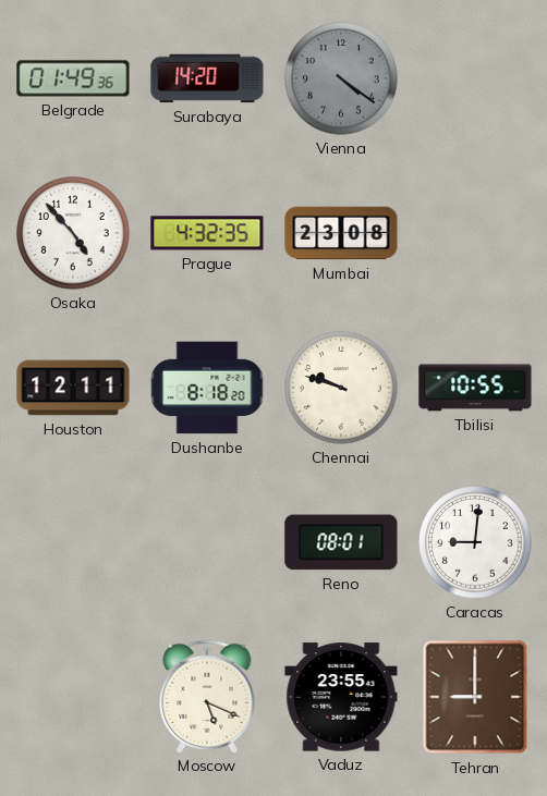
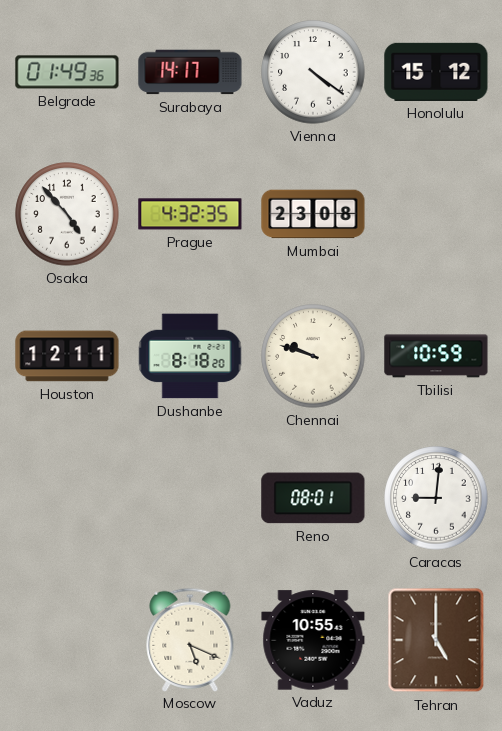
Surabaya: 14:20 -> 14:17
Vienna dial: grey -> white
Honolulu: none -> 15:12
Tbilisi: 10:55 -> 10:59
Vaduz: 23:55 -> 10:55
Tehran: 9:00 -> 5:00
